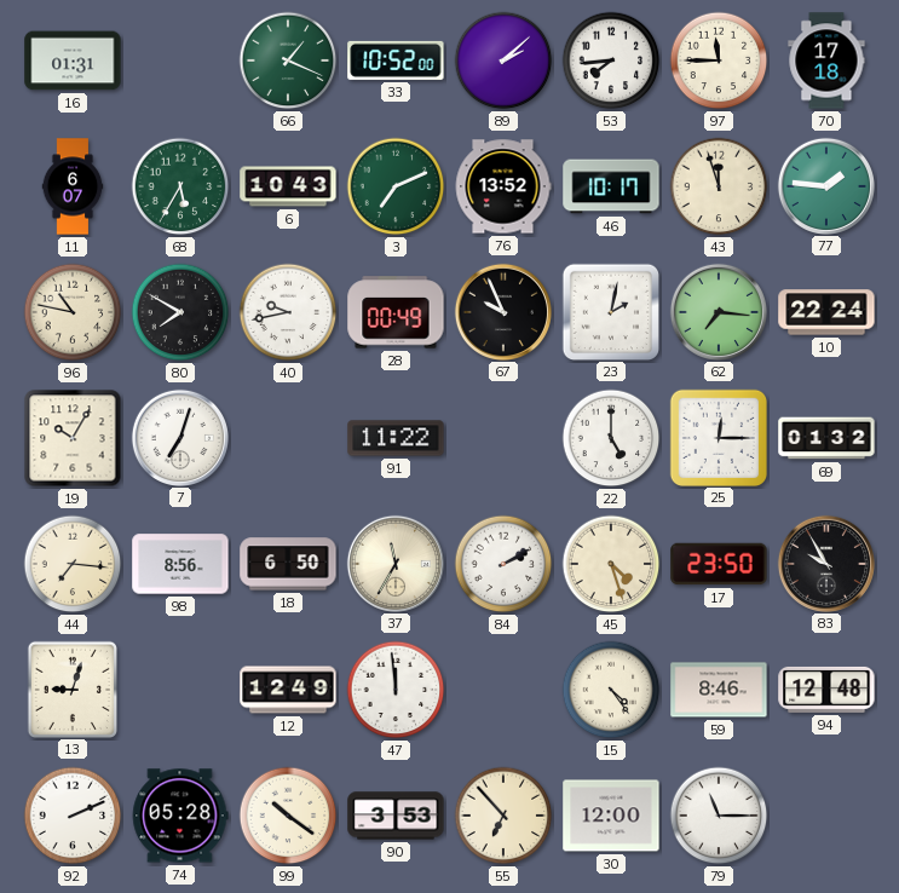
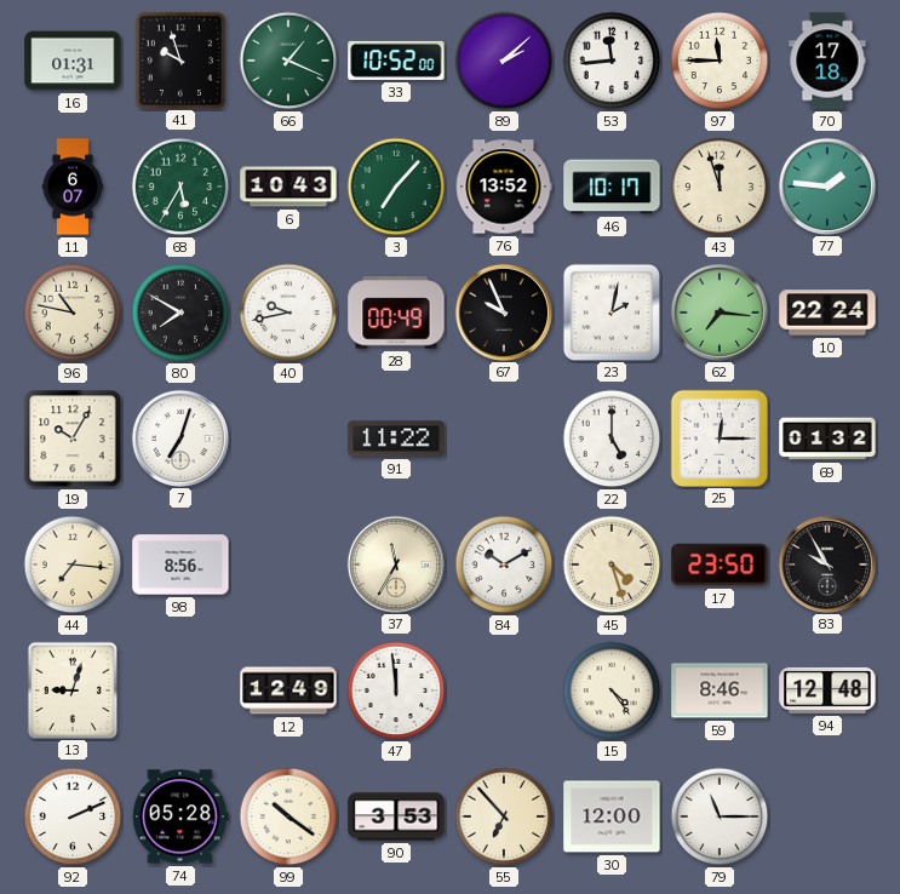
41: none -> 9:57
53: 7:44 -> 11:44
3: 7:11 -> 7:07
18: 6:50 -> none
84: 2:10 -> 10:10
